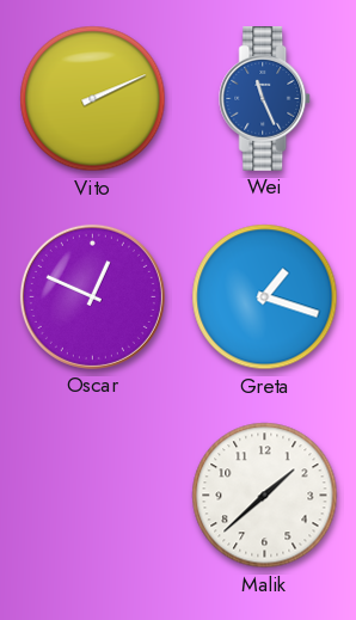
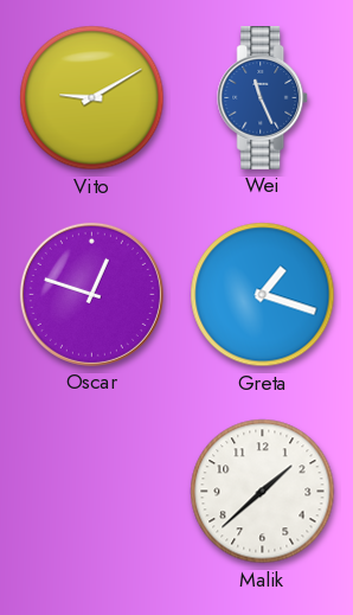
Vito: 2:11 -> 9:10
Oscar: 12:49 -> 12:48
